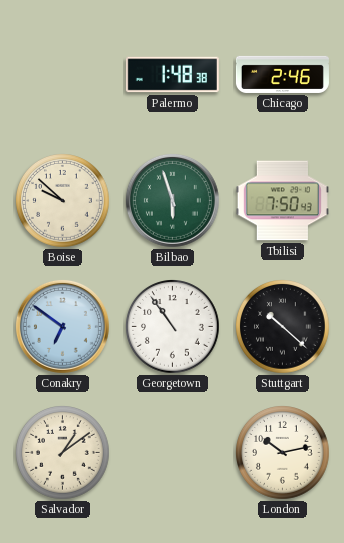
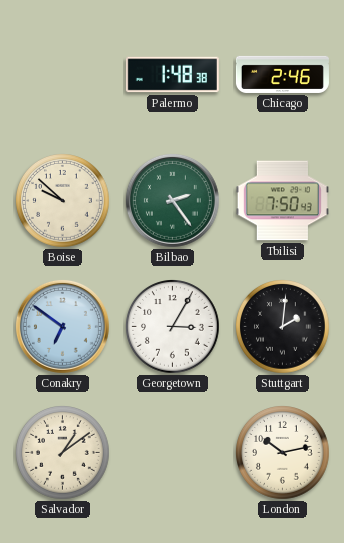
Bilbao: 5:57 -> 2:24
Georgetown: 10:54 -> 3:05
Stuttgart: 10:22 -> 2:01
